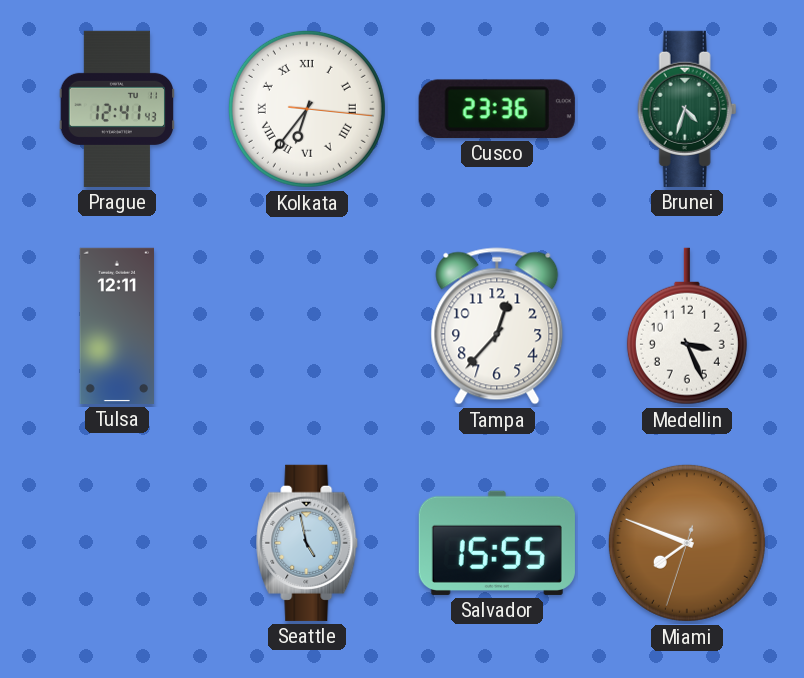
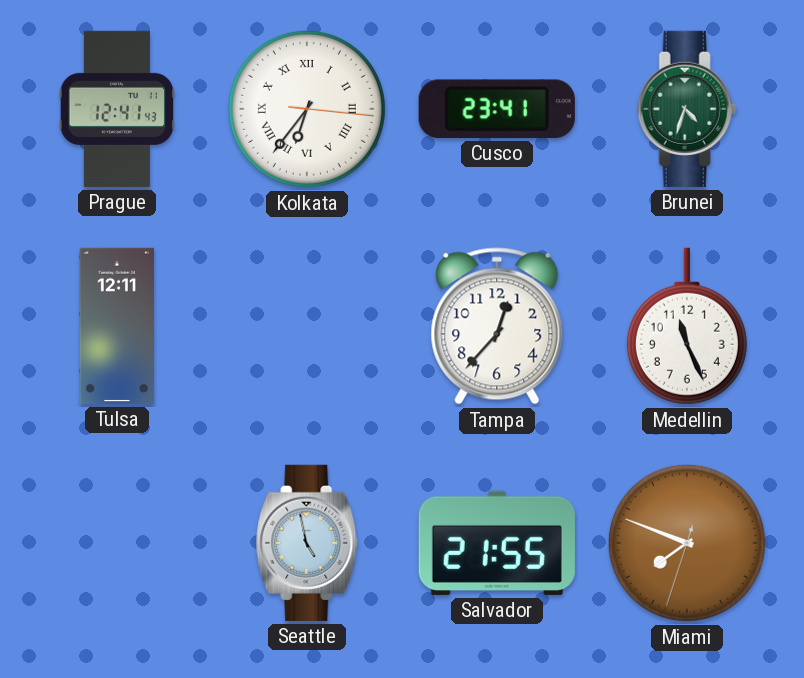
Cusco: 23:36 -> 23:41
Medellin: 3:26 -> 11:26
Salvador: 15:55 -> 21:55
